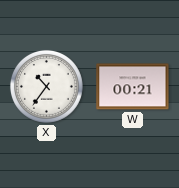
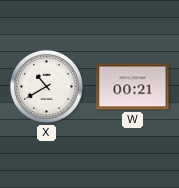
X: 10:36 -> 10:40
